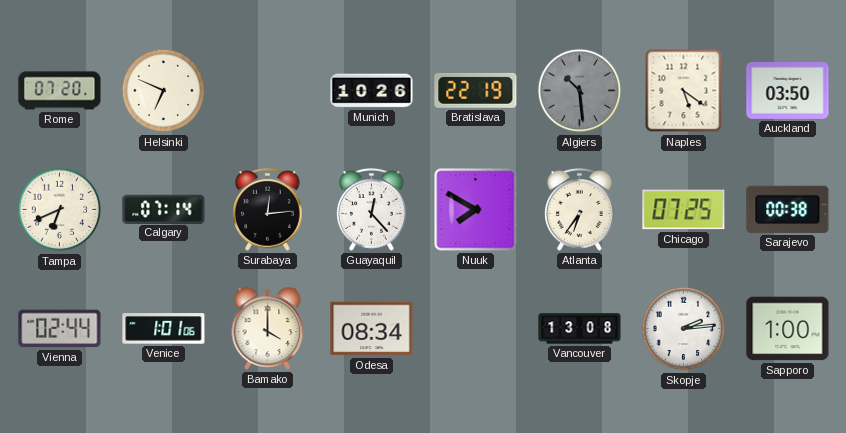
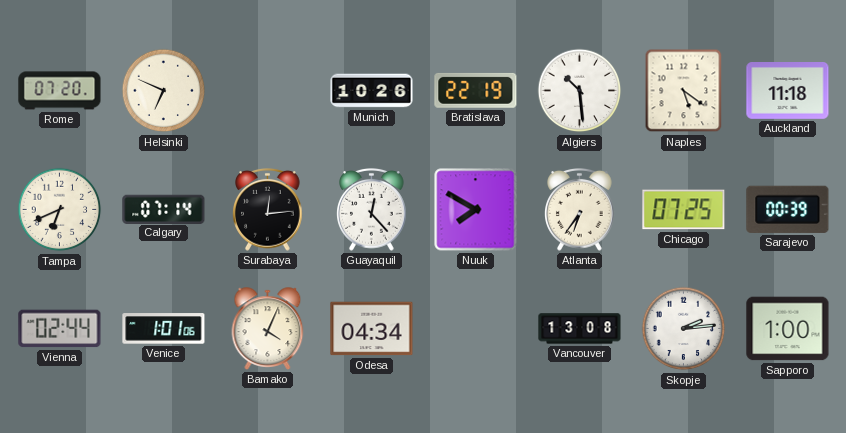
Algiers dial: grey -> white
Auckland: 03:50 -> 11:18
Sarajevo: 00:38 -> 00:39
Bamako: 4:00 -> 4:04
Odesa: 08:34 -> 04:34
